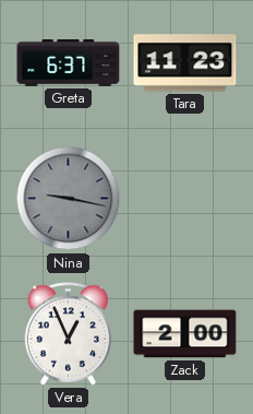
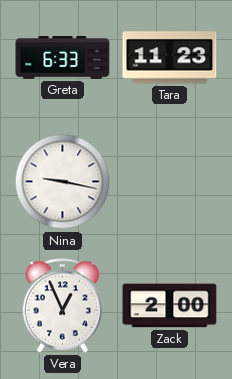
Greta: 6:37 -> 6:33
Nina dial: grey -> white
